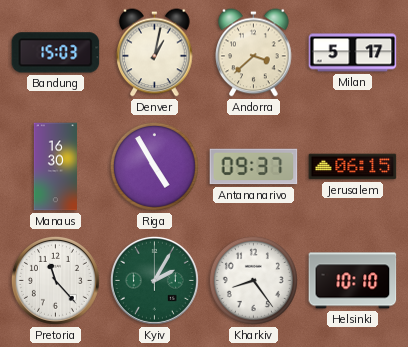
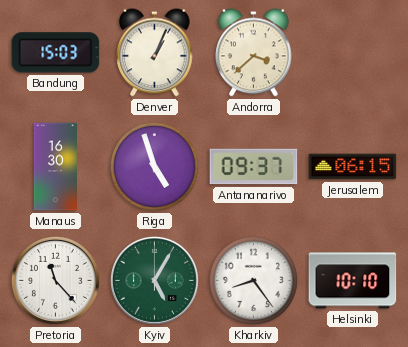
Denver: 1:02 -> 1:04
Milan: 5:17 -> none
Riga: 4:55 -> 4:57
Kyiv: 2:05 -> 5:05
